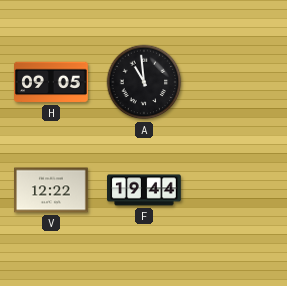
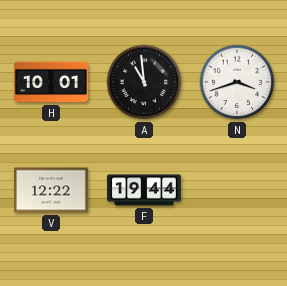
H: 09:05 -> 10:01
N: none -> 3:42
